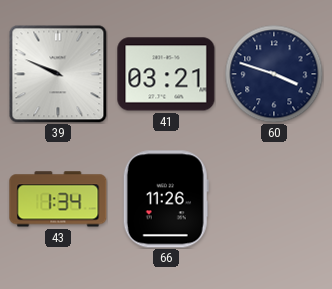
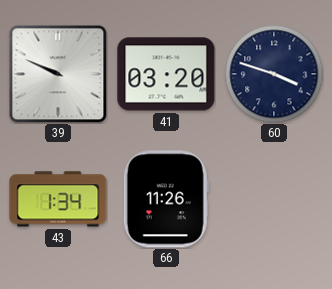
41: 03:21 -> 03:20
